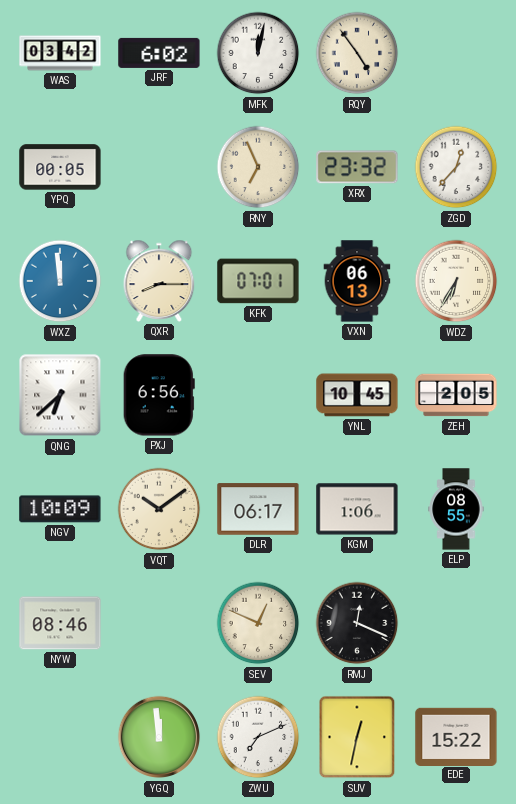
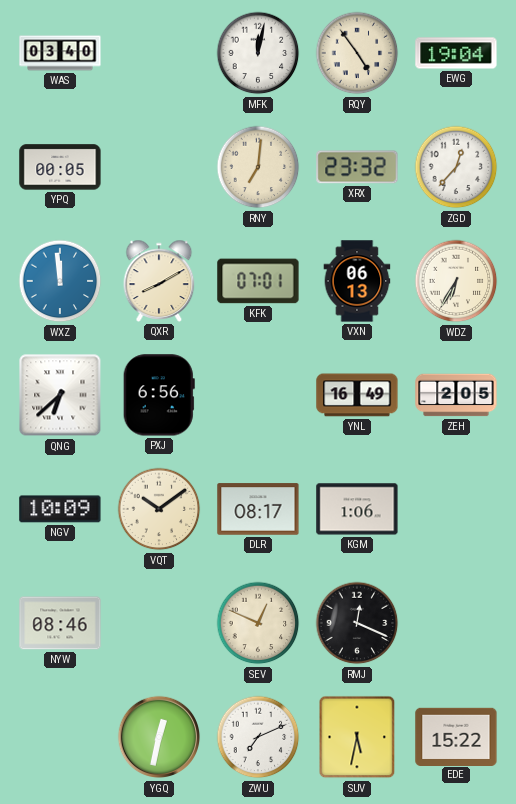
WAS: 03:42 -> 03:40
JRF: 6:02 -> none
EWG: none -> 19:04
RNY: 6:56 -> 7:01
QXR: 8:15 -> 8:10
YNL: 10:45 -> 16:49
DLR: 06:17 -> 08:17
ELP: 08:55 -> none
YGQ: 11:59 -> 12:32
SUV: 12:32 -> 5:32
